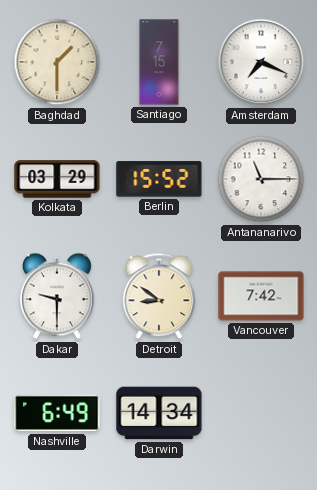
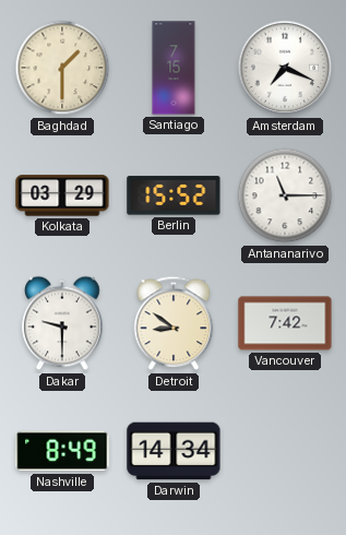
Nashville: 6:49 -> 8:49
